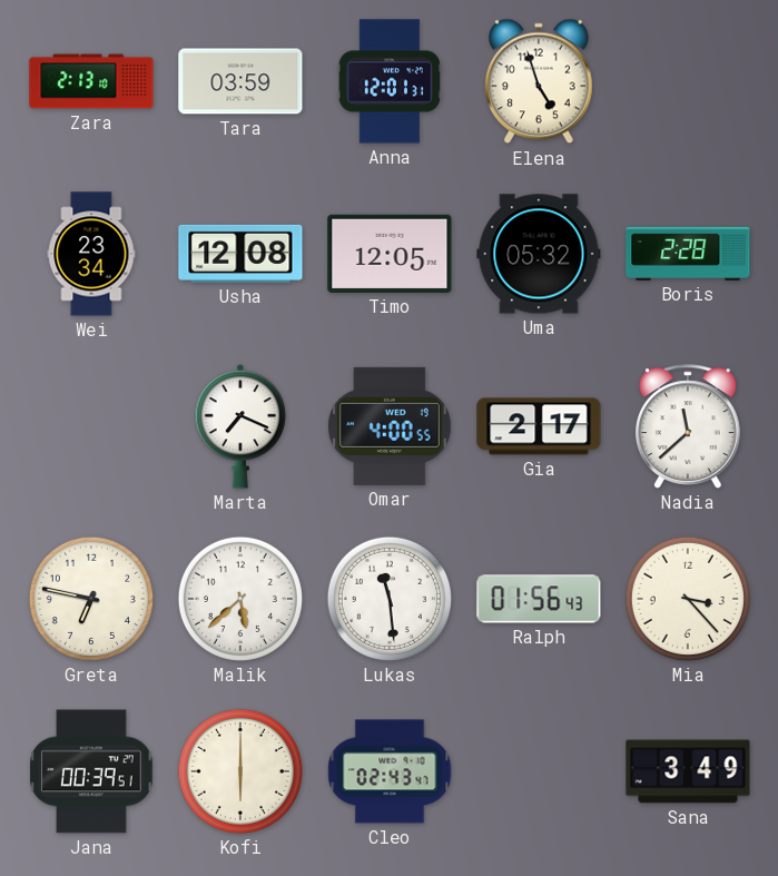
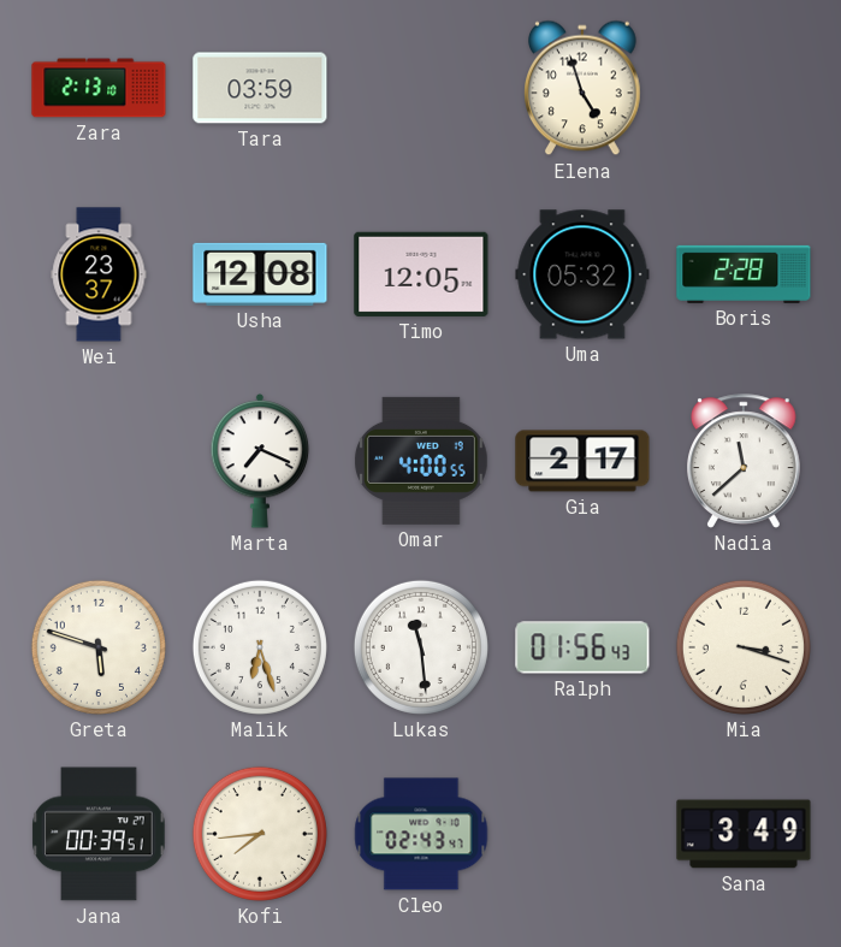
Anna: 12:01 -> none
Wei: 23:34 -> 23:37
Greta: 6:47 -> 5:48
Malik: 5:38 -> 6:27
Mia: 3:23 -> 3:18
Kofi: 6:00 -> 7:44
